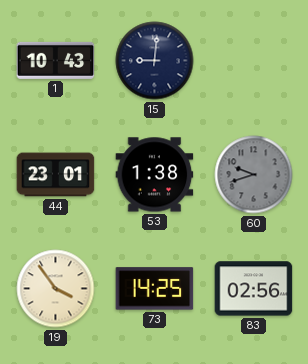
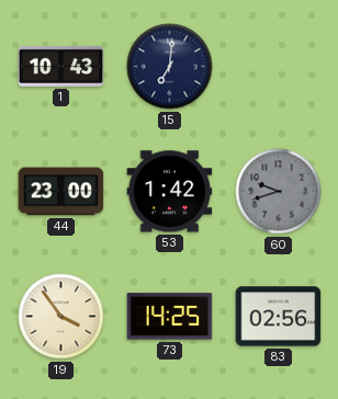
15: 9:01 -> 7:01
44: 23:01 -> 23:00
53: 1:38 -> 1:42
